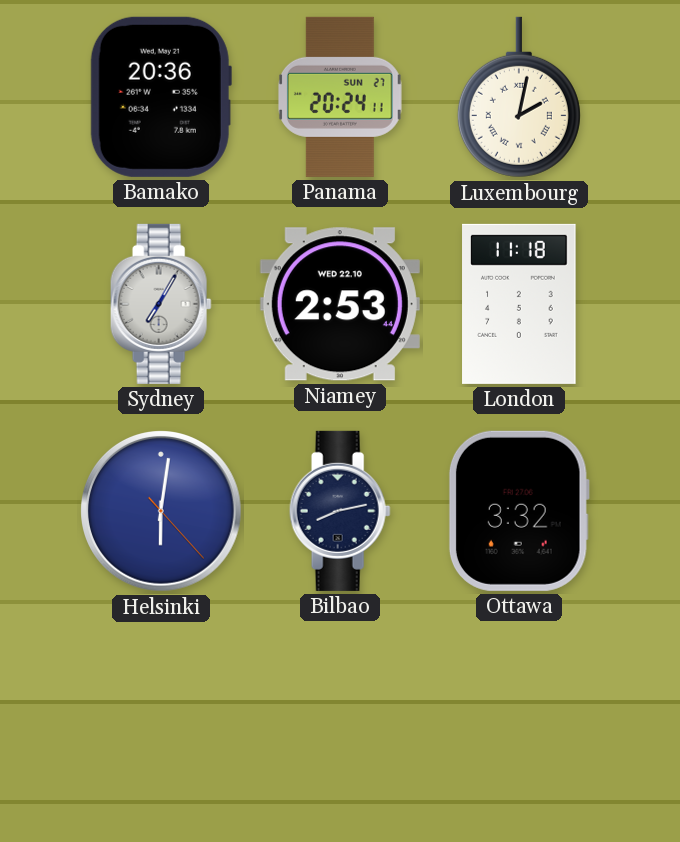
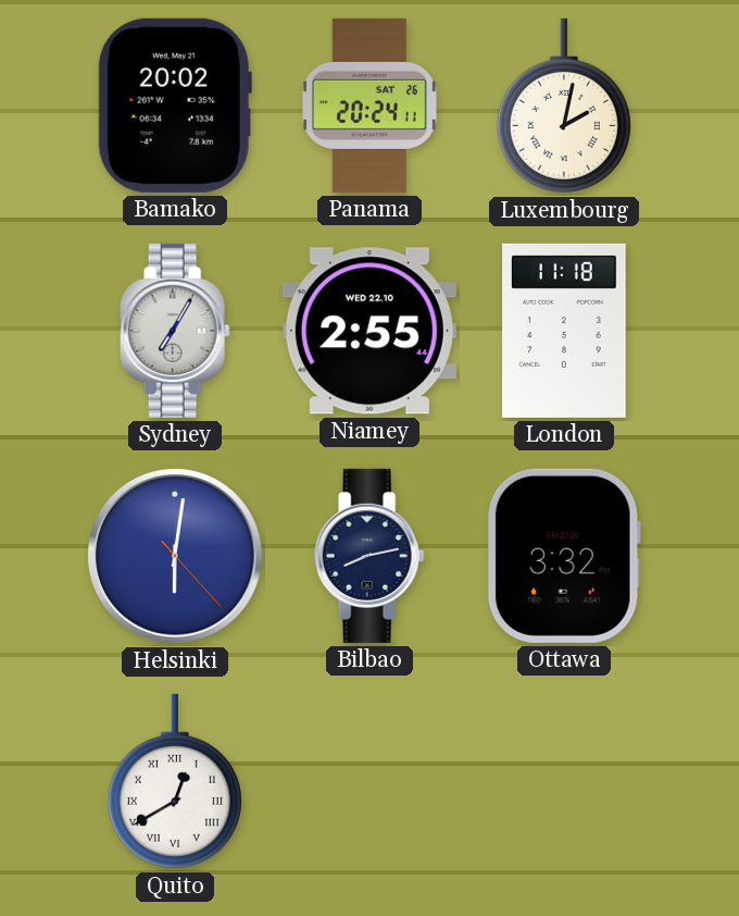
Bamako: 20:36 -> 20:02
Panama date: SUN 27 -> SAT 26
Niamey: 2:53 -> 2:55
Quito: none -> 12:40
